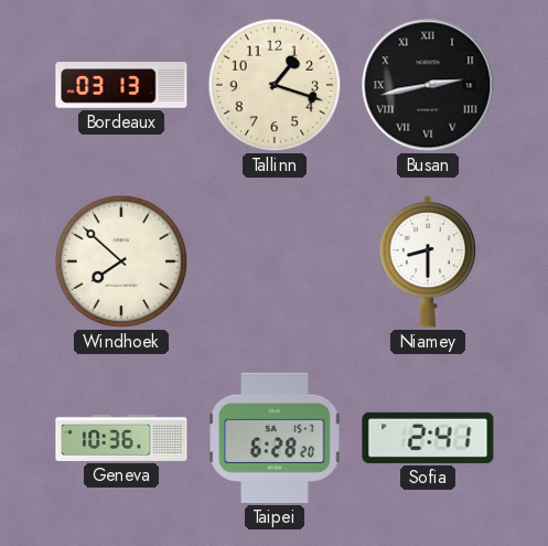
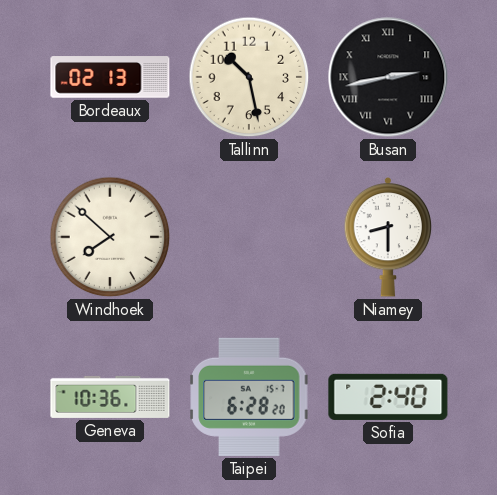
Bordeaux: 03:13 -> 02:13
Tallinn: 1:18 -> 10:28
Sofia: 2:41 -> 2:40
